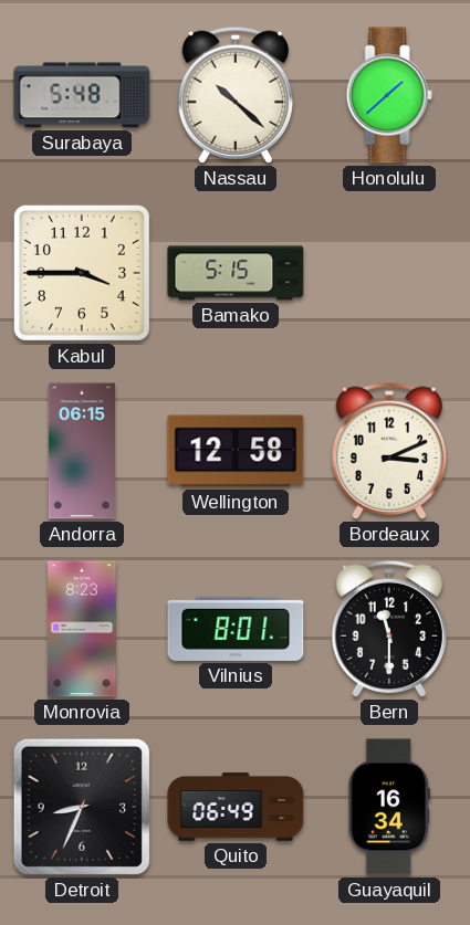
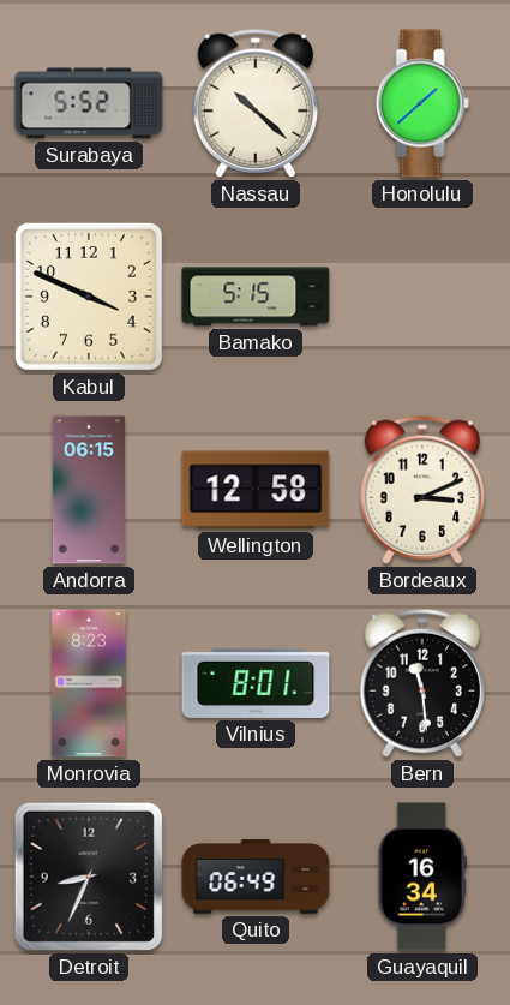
Surabaya: 5:48 -> 5:52
Kabul: 3:45 -> 3:49
Bern: 11:30 -> 11:29
